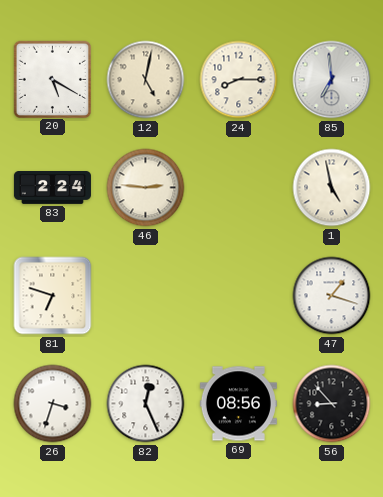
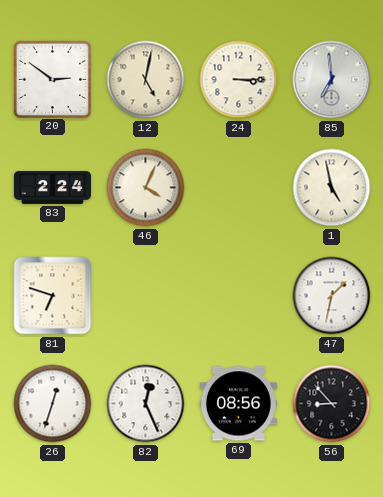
20: 5:20 -> 2:51
24: 8:15 -> 3:15
46: 2:46 -> 4:04
47: 1:18 -> 1:32
26: 3:33 -> 12:33
